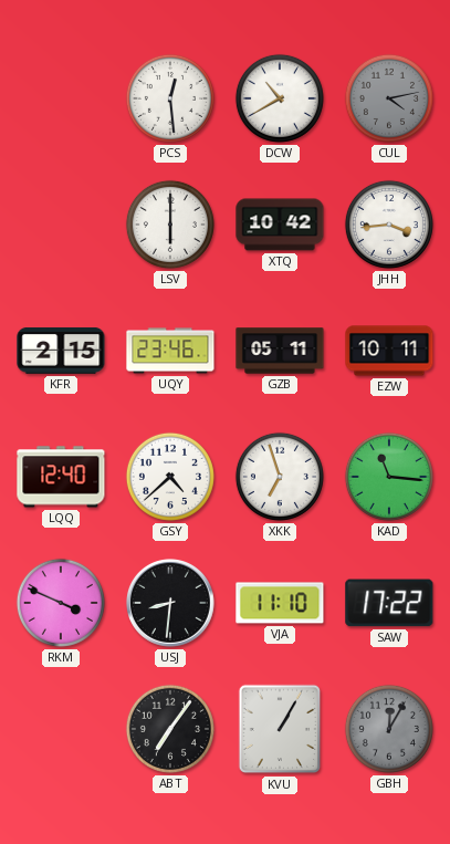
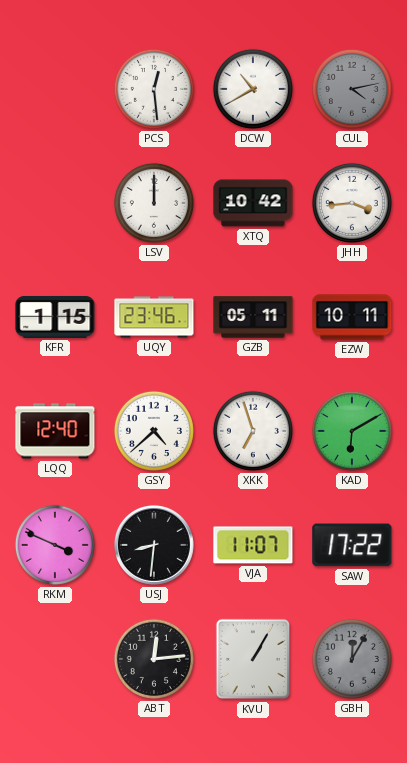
LSV: 6:00 -> 12:00
KFR: 2:15 -> 1:15
KAD: 11:16 -> 6:10
VJA: 11:10 -> 11:07
ABT: 7:06 -> 12:14
